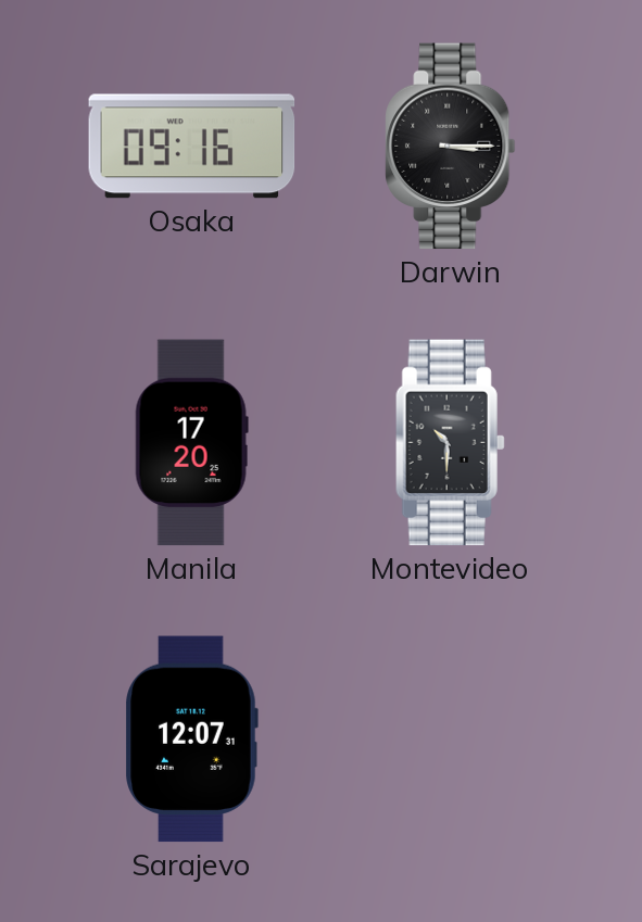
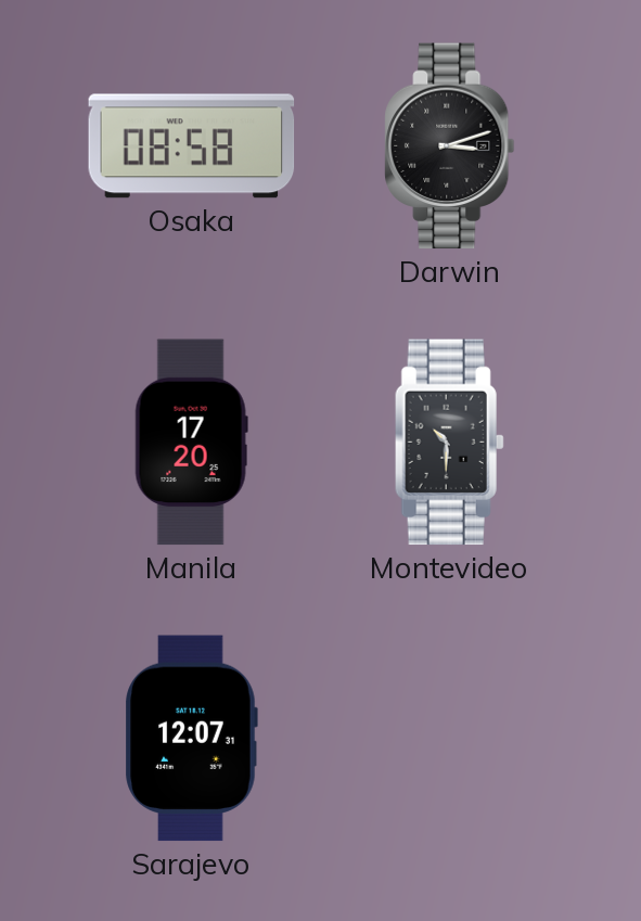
Osaka: 09:16 -> 08:58
Darwin: 3:15 -> 3:12
